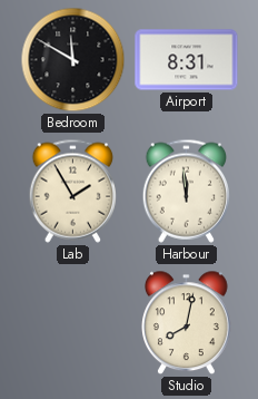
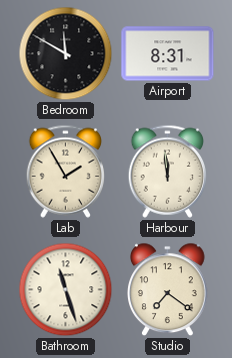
Bathroom: none -> 11:27
Studio: 8:02 -> 7:21
